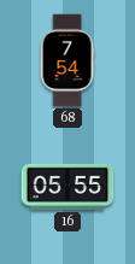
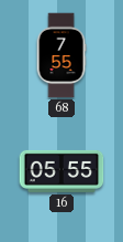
68: 7:54 -> 7:55
